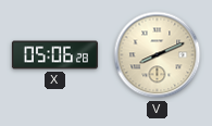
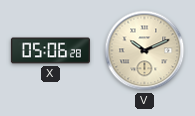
V: 8:11 -> 10:11
